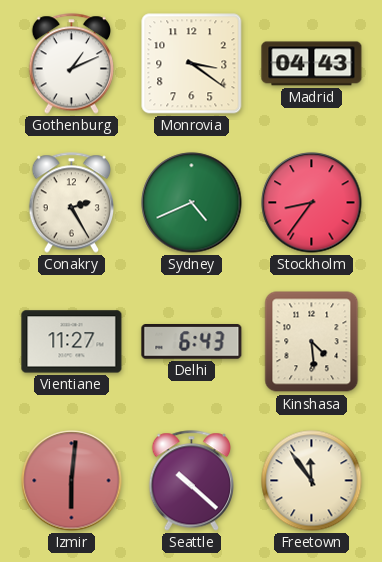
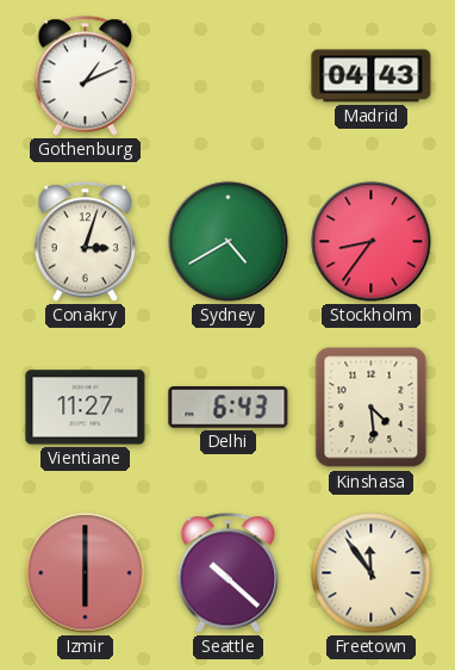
Monrovia: 3:21 -> none
Conakry: 2:25 -> 3:03
Sydney: 4:41 -> 4:40
Izmir: 6:01 -> 6:00
